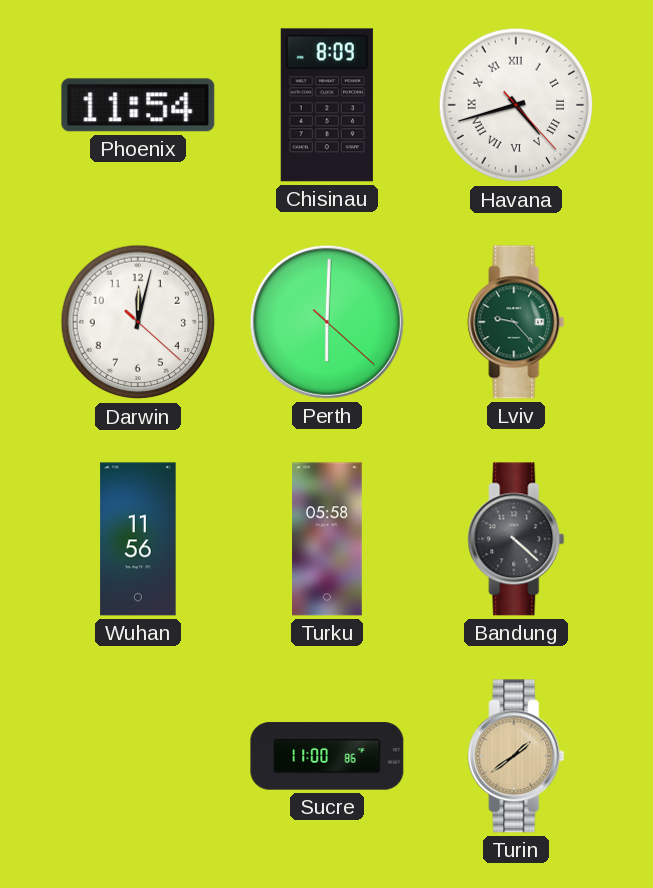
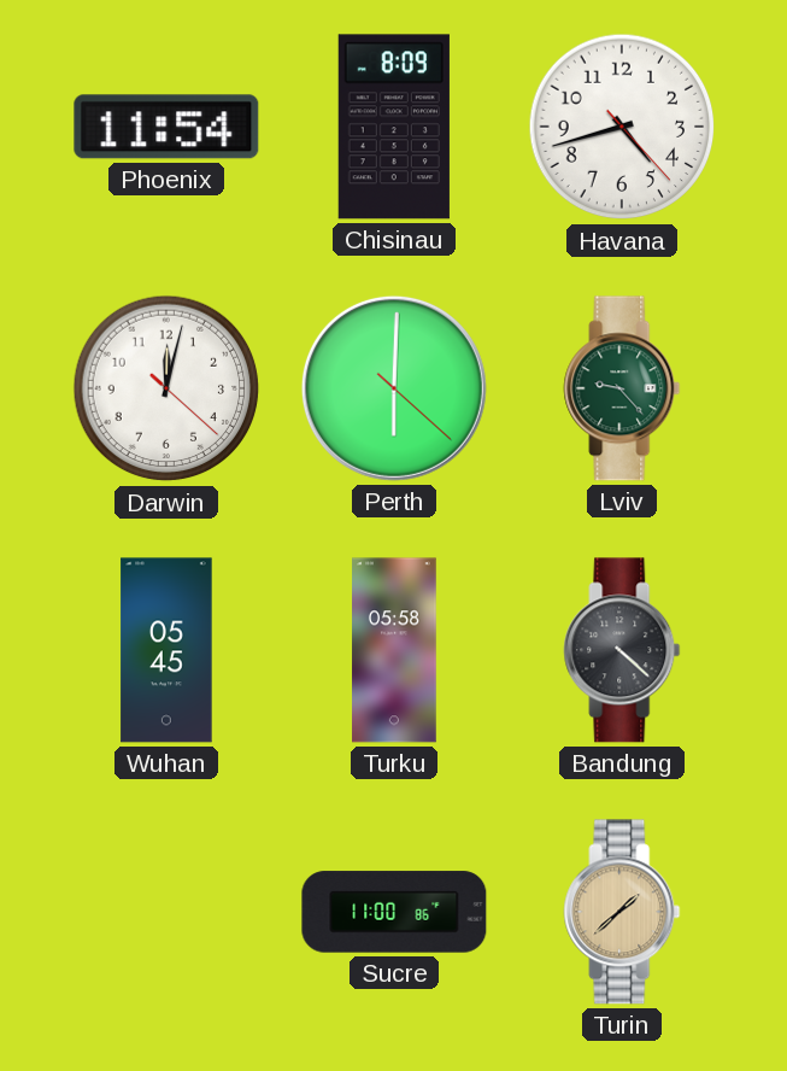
Havana numerals: Roman -> Arabic
Wuhan: 11:56 -> 05:45
Turin: 1:39 -> 1:38
